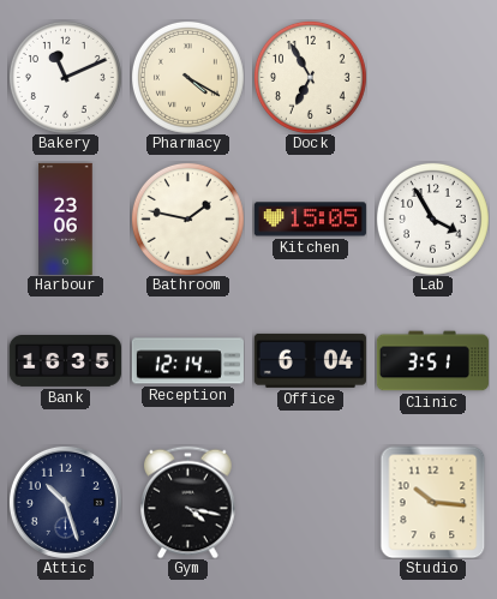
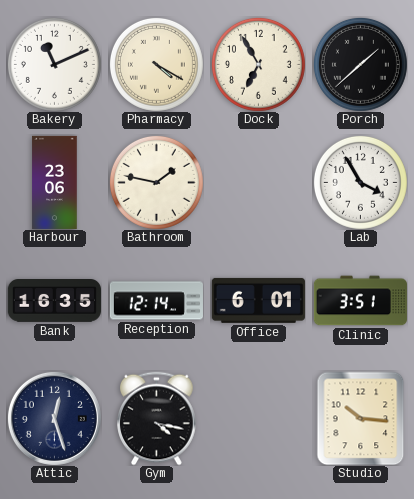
Porch: none -> 1:38
Kitchen: 15:05 -> none
Office: 6:04 -> 6:01
Attic: 10:27 -> 12:27
